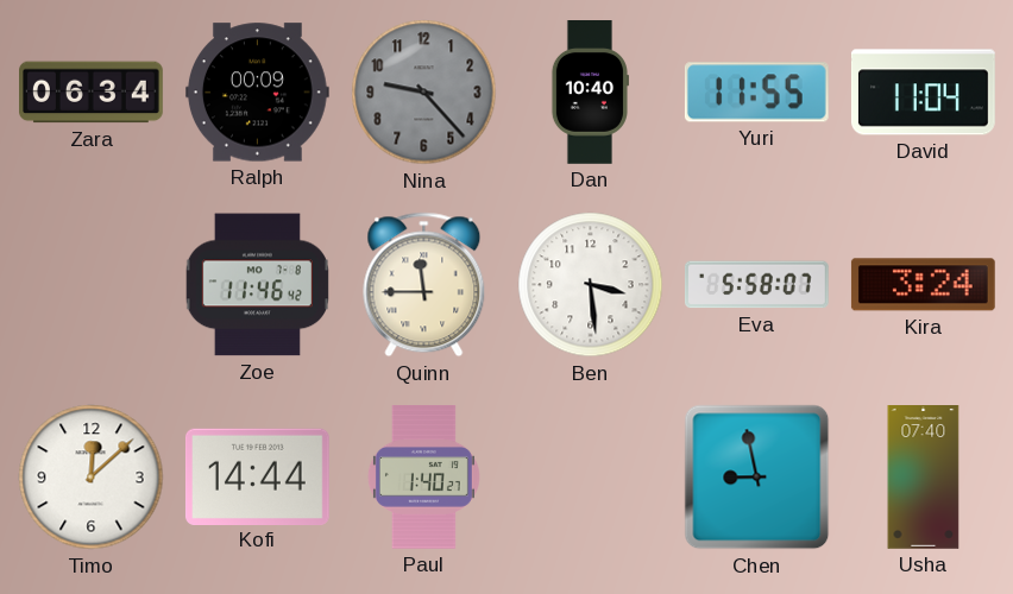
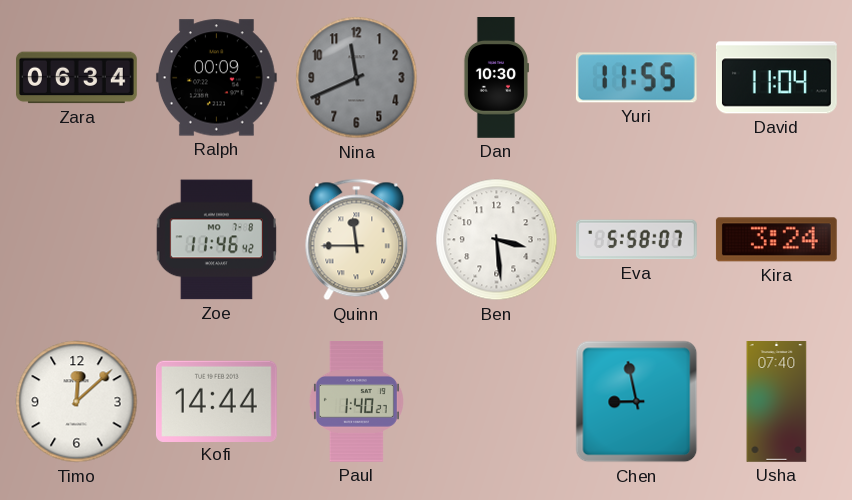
Nina: 9:23 -> 11:41
Dan: 10:40 -> 10:30
